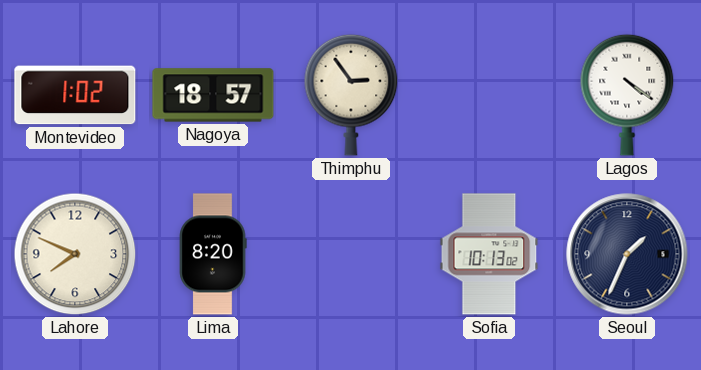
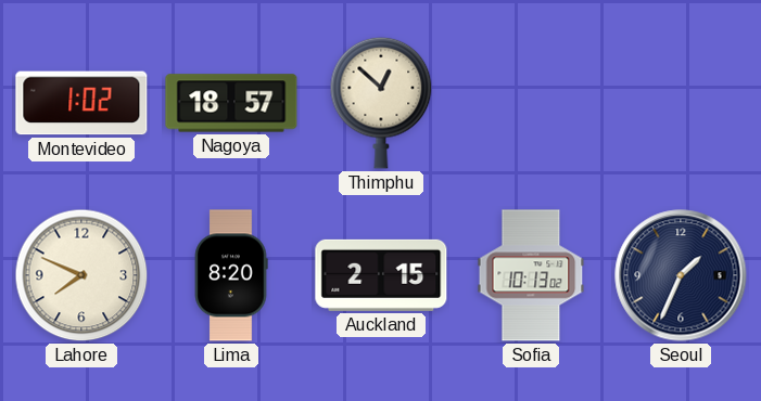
Thimphu: 2:54 -> 12:52
Lagos: 4:21 -> none
Auckland: none -> 2:15
